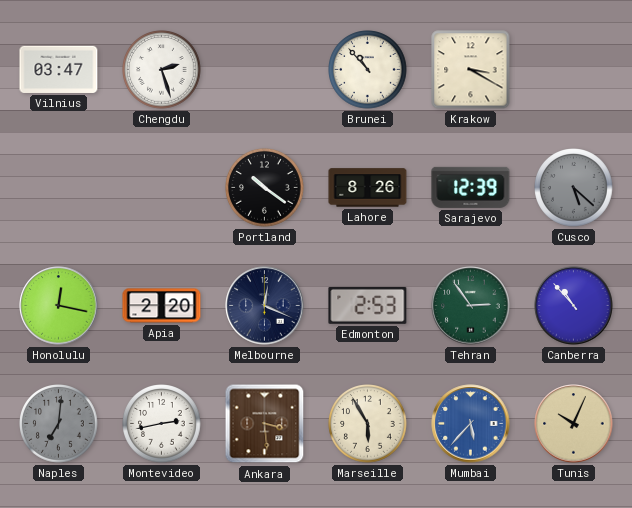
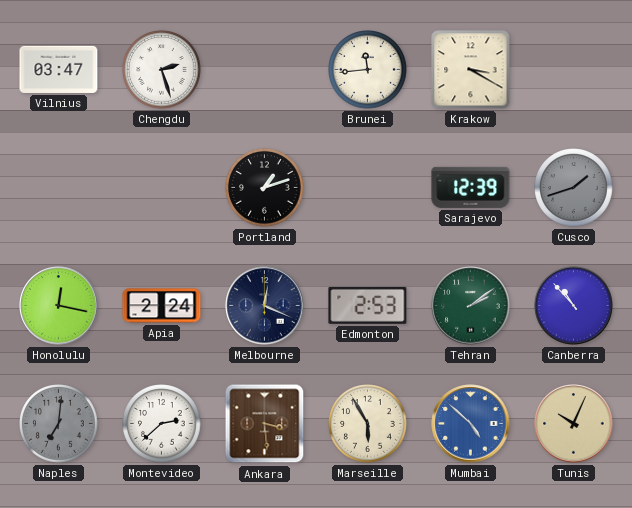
Brunei: 10:53 -> 11:44
Portland: 10:21 -> 1:12
Lahore: 8:26 -> none
Cusco: 5:22 -> 1:42
Apia: 2:20 -> 2:24
Tehran: 2:54 -> 2:09
Montevideo: 2:43 -> 2:38
Mumbai: 5:37 -> 4:52
